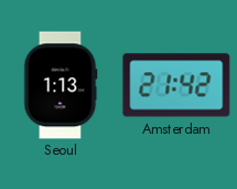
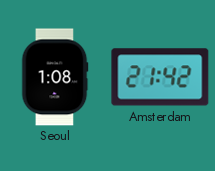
Seoul: 1:13 -> 1:08
